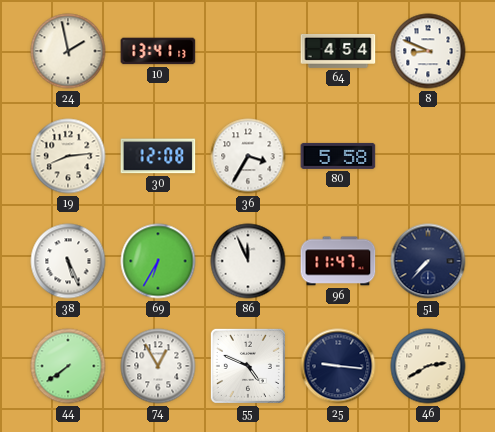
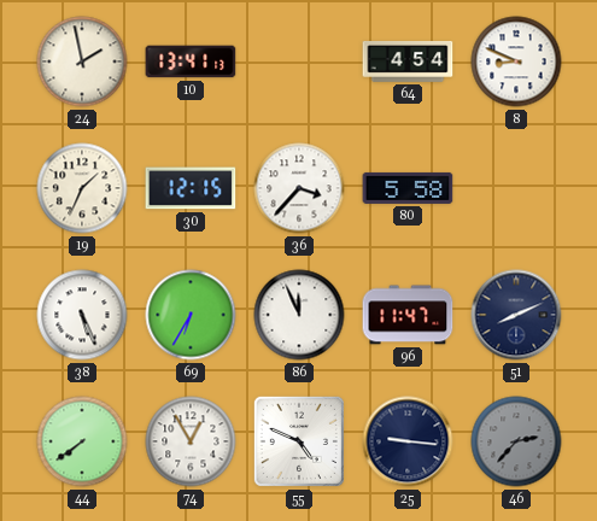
19: 8:14 -> 1:34
30: 12:08 -> 12:15
36: 3:35 -> 3:37
51: 7:37 -> 8:11
46: 2:40 -> 2:37
46 dial: cream -> grey
